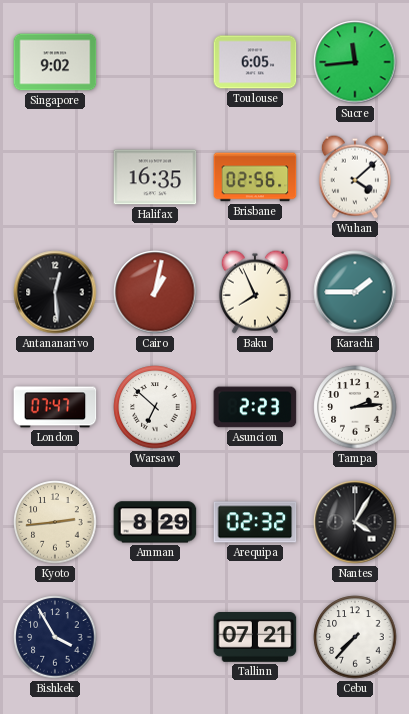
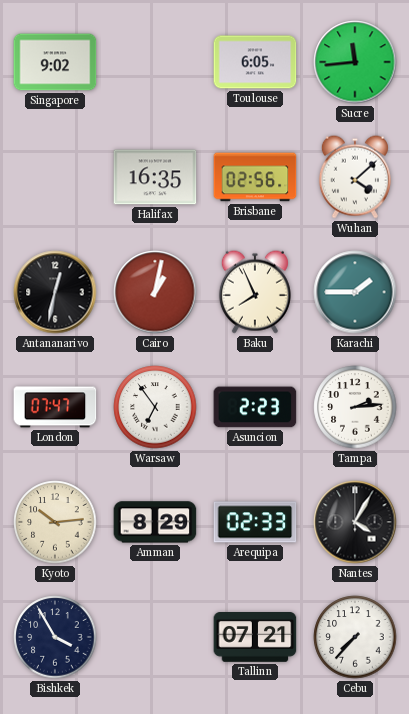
Antananarivo: 12:29 -> 12:32
Warsaw: 6:52 -> 6:54
Kyoto: 2:44 -> 10:14
Arequipa: 02:32 -> 02:33
